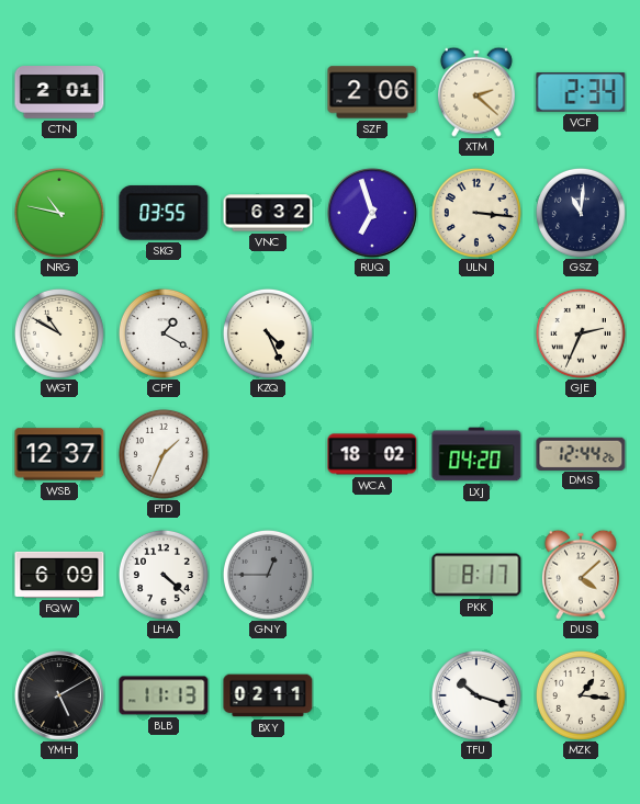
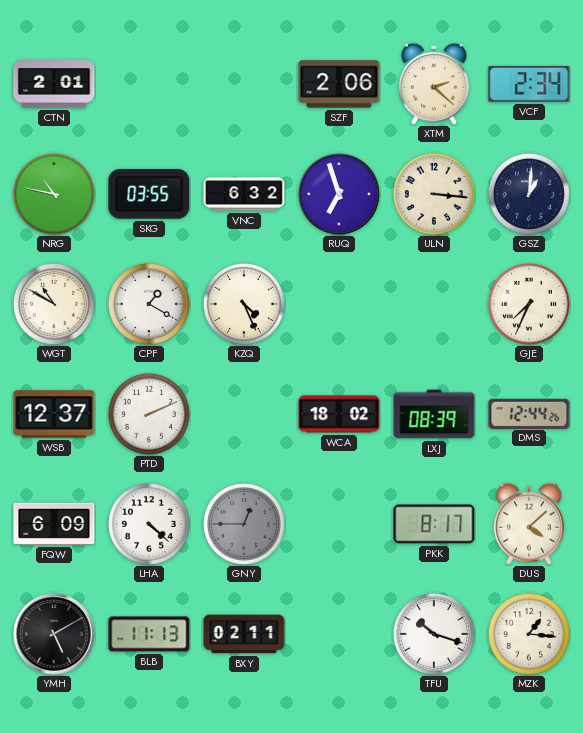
GSZ: 11:01 -> 1:01
GJE: 2:34 -> 7:34
PTD: 1:34 -> 2:11
LXJ: 04:20 -> 08:39
